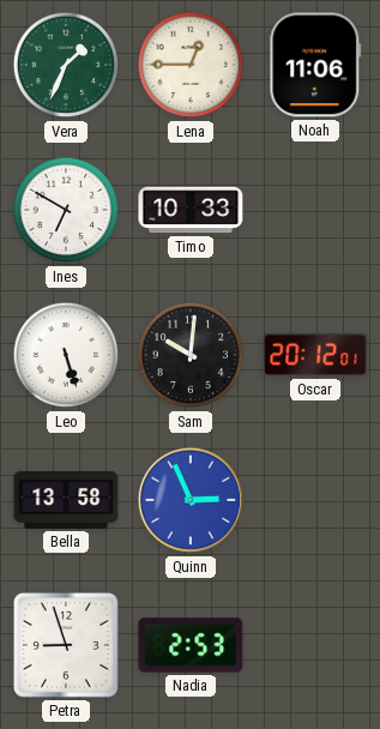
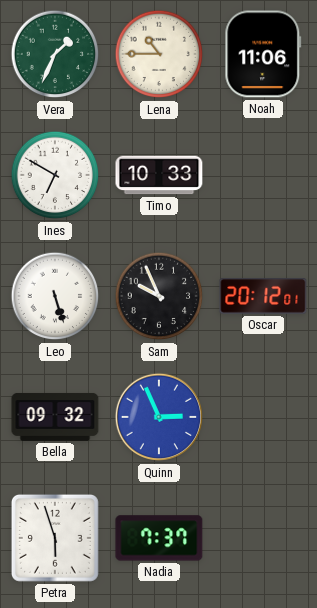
Lena: 12:45 -> 10:45
Sam: 10:01 -> 9:56
Bella: 13:58 -> 09:32
Petra: 8:57 -> 5:57
Nadia: 2:53 -> 7:37
